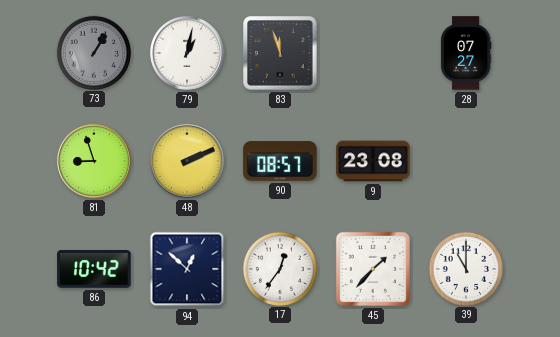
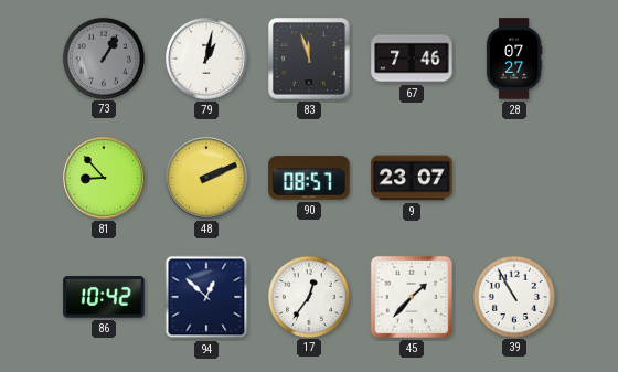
67: none -> 7:46
81: 8:57 -> 8:53
9: 23:08 -> 23:07
39: 11:00 -> 10:55
